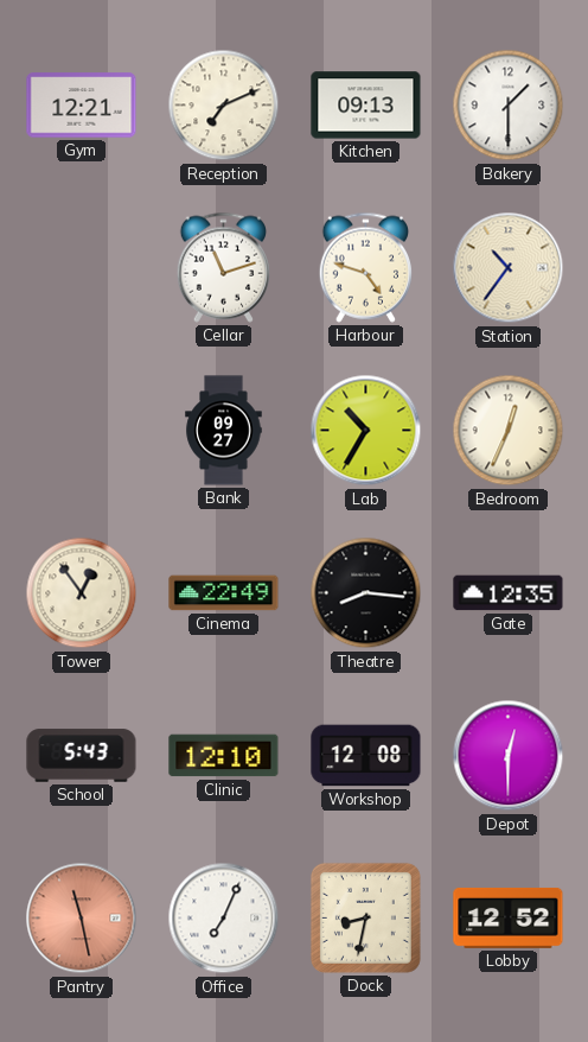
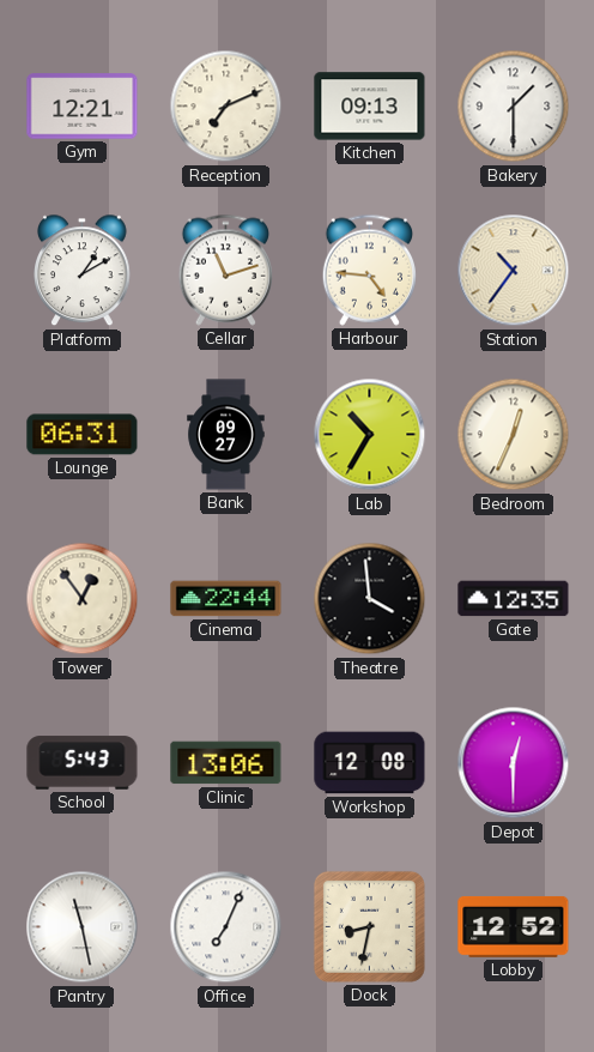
Platform: none -> 1:10
Harbour: 4:48 -> 4:46
Lounge: none -> 06:31
Cinema: 22:49 -> 22:44
Theatre: 8:16 -> 3:59
Clinic: 12:10 -> 13:06
Pantry dial: salmon -> white
